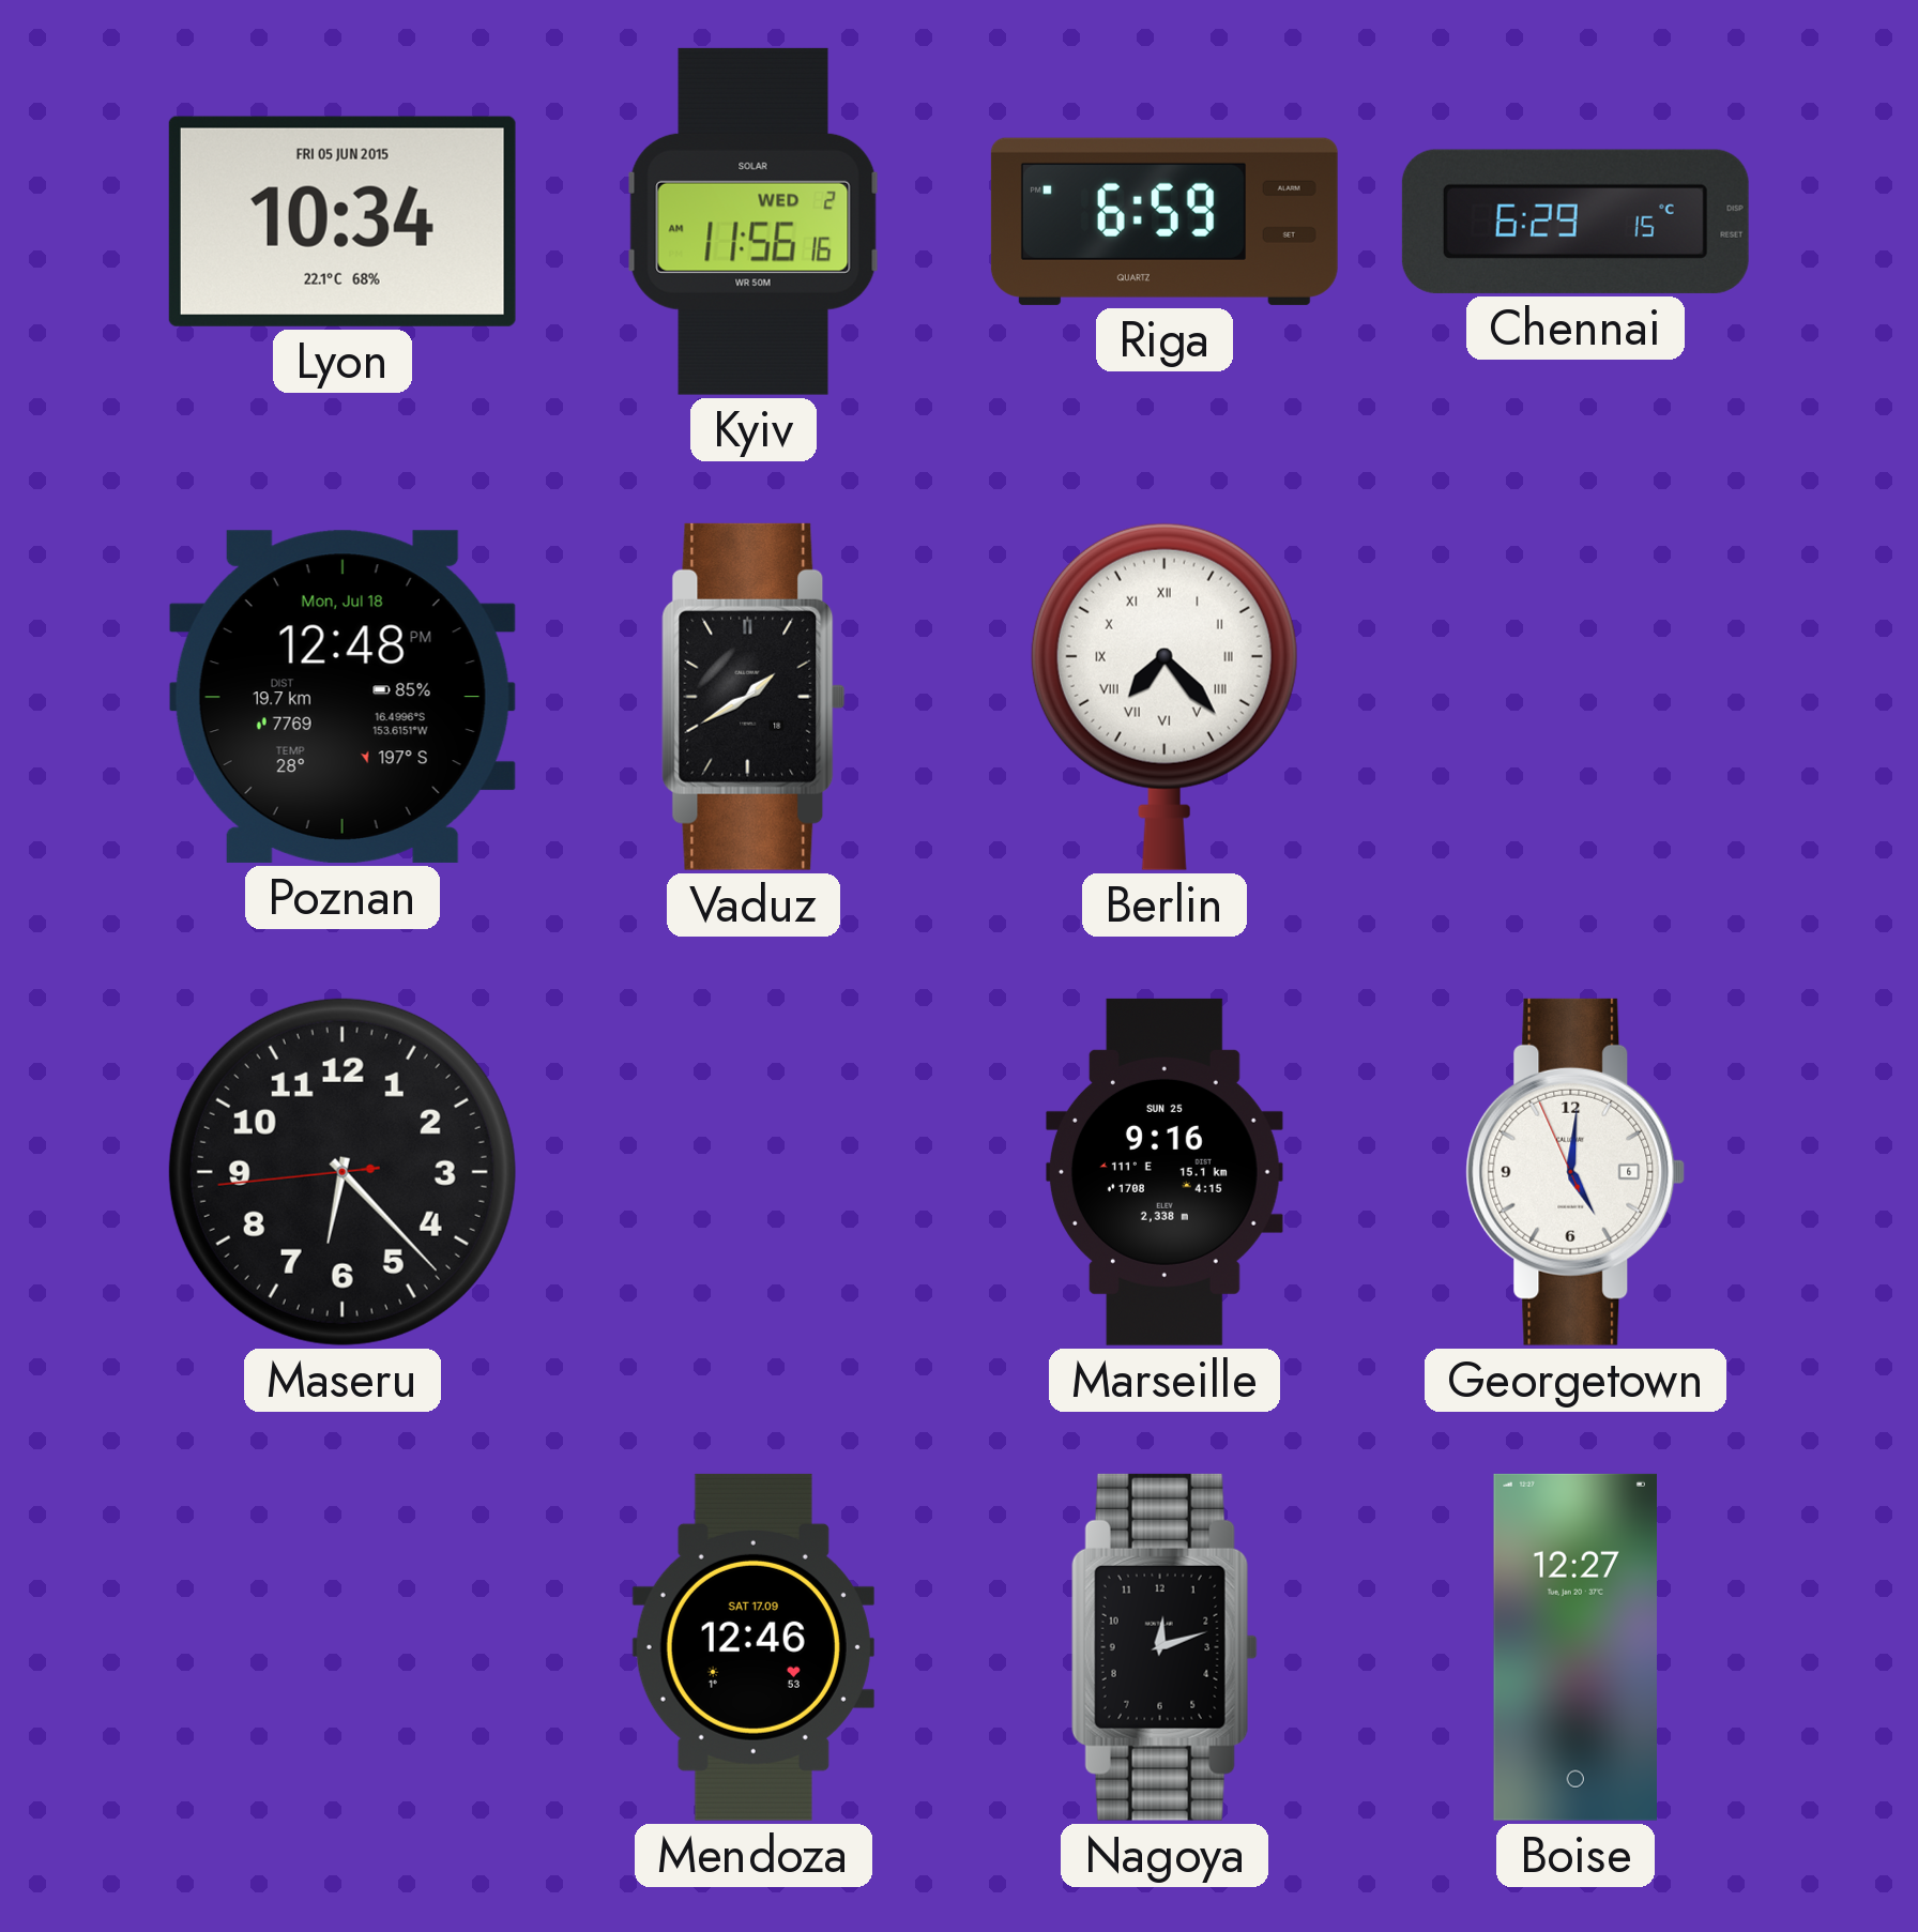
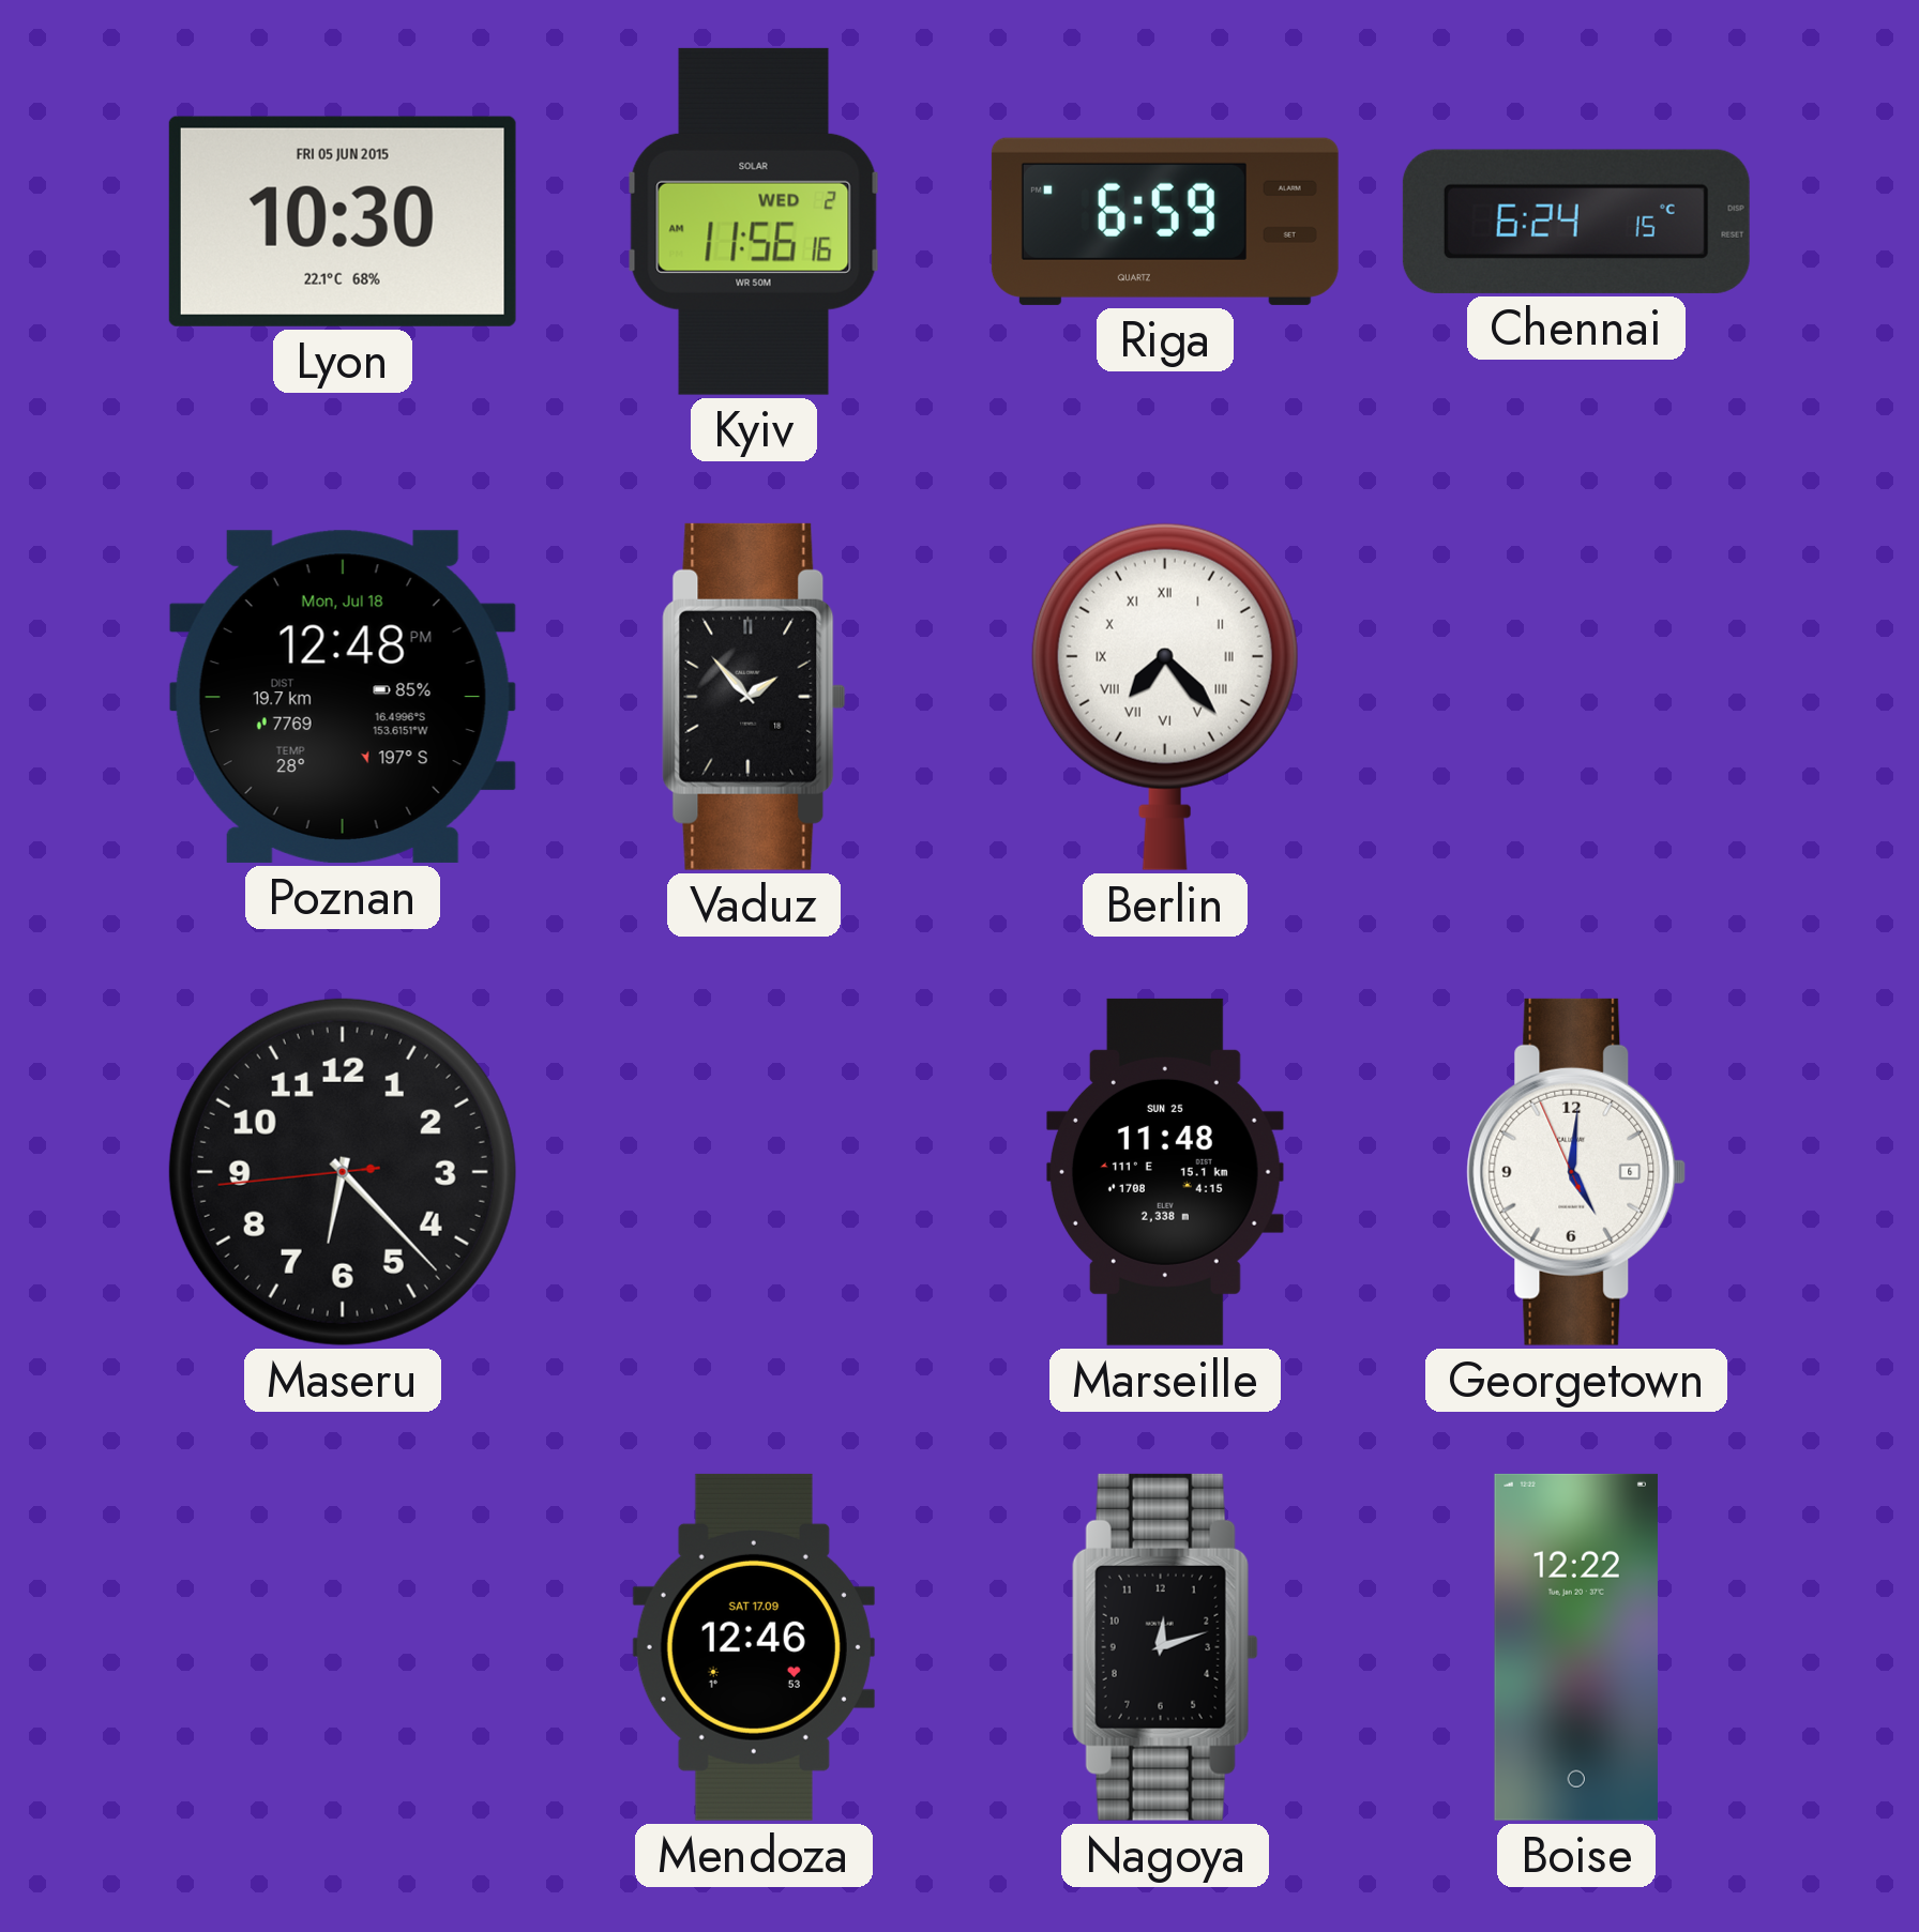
Lyon: 10:34 -> 10:30
Chennai: 6:29 -> 6:24
Vaduz: 1:40 -> 1:53
Marseille: 9:16 -> 11:48
Boise: 12:27 -> 12:22
